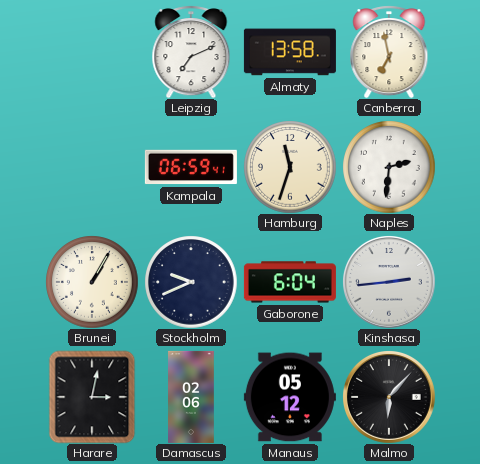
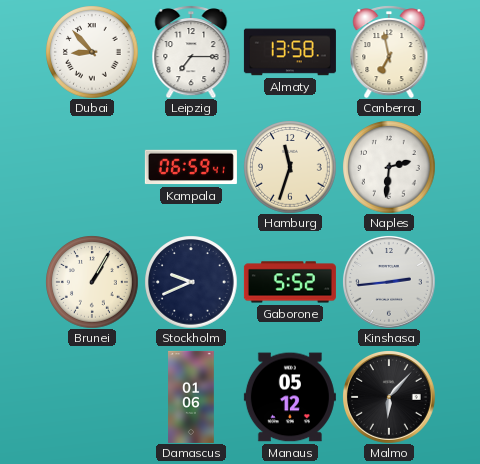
Dubai: none -> 8:53
Leipzig: 7:11 -> 7:15
Gaborone: 6:04 -> 5:52
Harare: 3:02 -> none
Damascus: 02:06 -> 01:06
